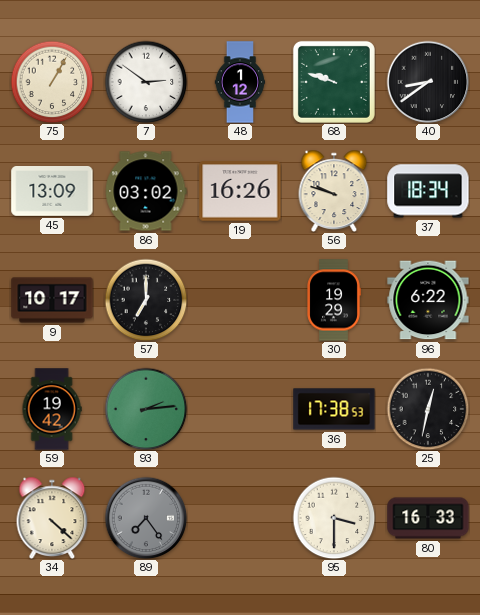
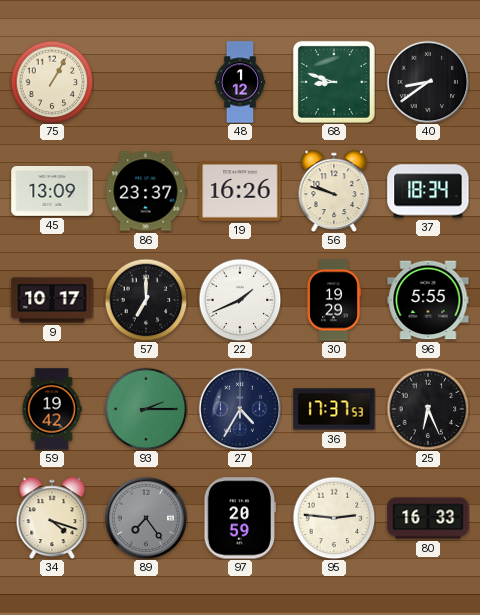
7: 2:51 -> none
68: 9:48 -> 8:48
86: 03:02 -> 23:37
22: none -> 1:41
96: 6:22 -> 5:55
93: 2:14 -> 2:15
27: none -> 4:35
36: 17:38 -> 17:37
25: 12:32 -> 6:26
34: 4:22 -> 4:18
97: none -> 20:59
95: 3:30 -> 2:46
